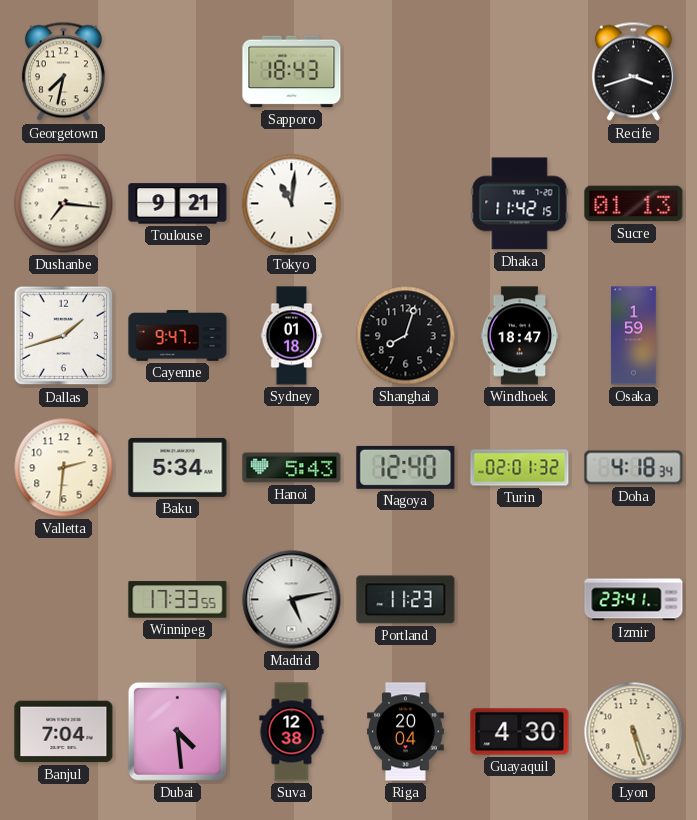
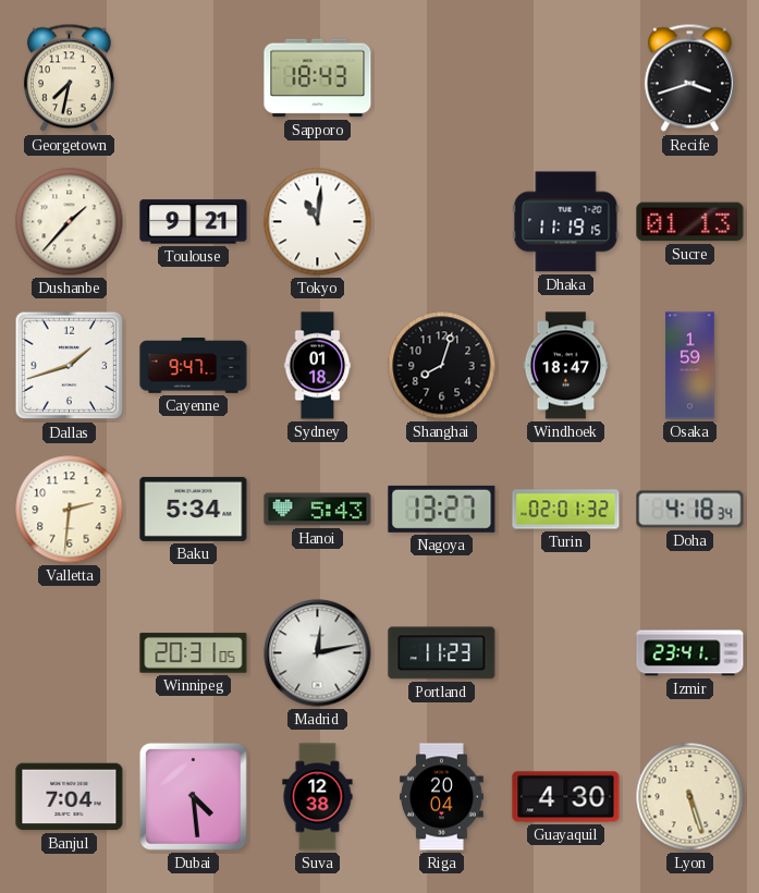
Dushanbe: 7:16 -> 1:37
Dhaka: 11:42 -> 11:19
Nagoya: 12:40 -> 13:27
Winnipeg: 17:33 -> 20:31
Madrid: 5:13 -> 12:13
